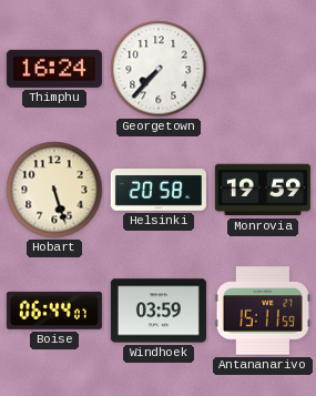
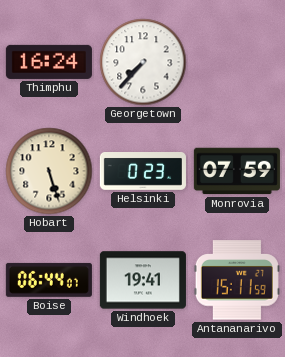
Helsinki: 20:58 -> 0:23
Monrovia: 19:59 -> 07:59
Windhoek: 03:59 -> 19:41
